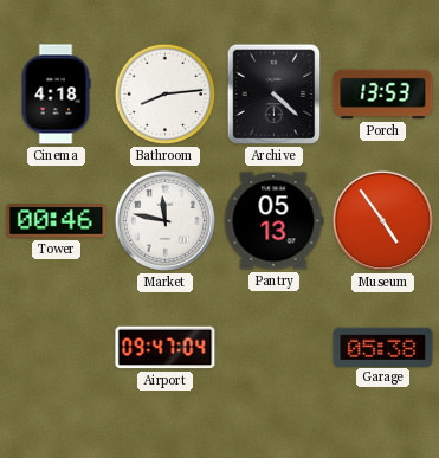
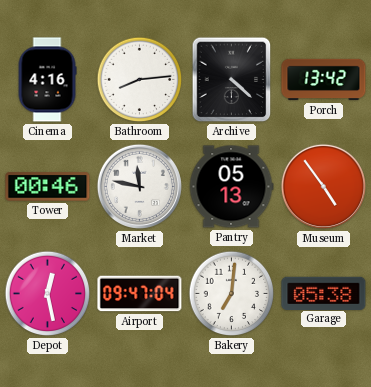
Cinema: 4:18 -> 4:16
Porch: 13:53 -> 13:42
Depot: none -> 12:28
Bakery: none -> 7:01
